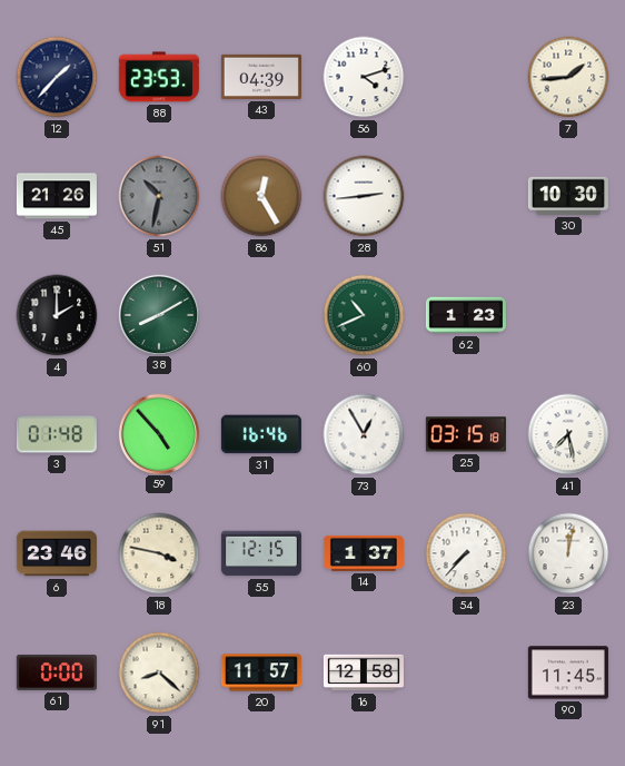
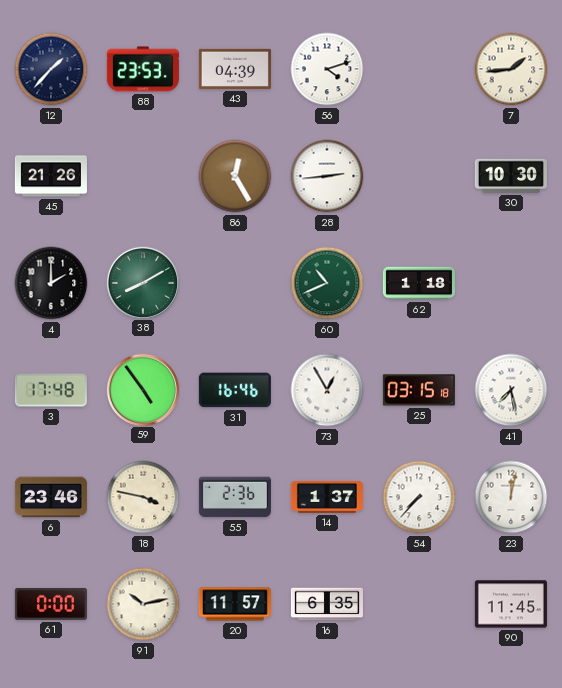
51: 10:32 -> none
62: 1:23 -> 1:18
3: 01:48 -> 17:48
59: 4:53 -> 4:54
55: 12:15 -> 2:36
91: 8:22 -> 10:13
16: 12:58 -> 6:35
